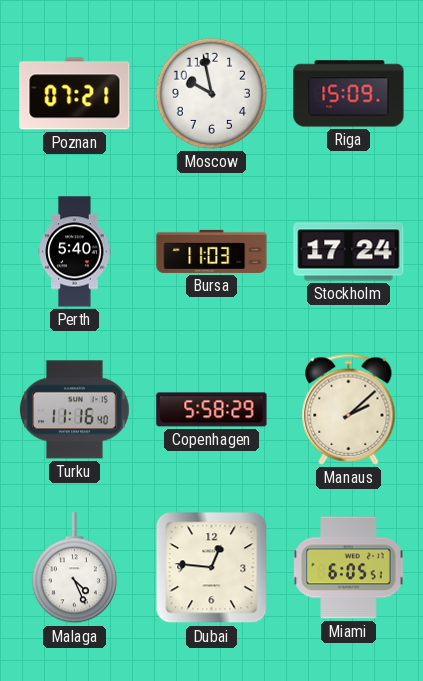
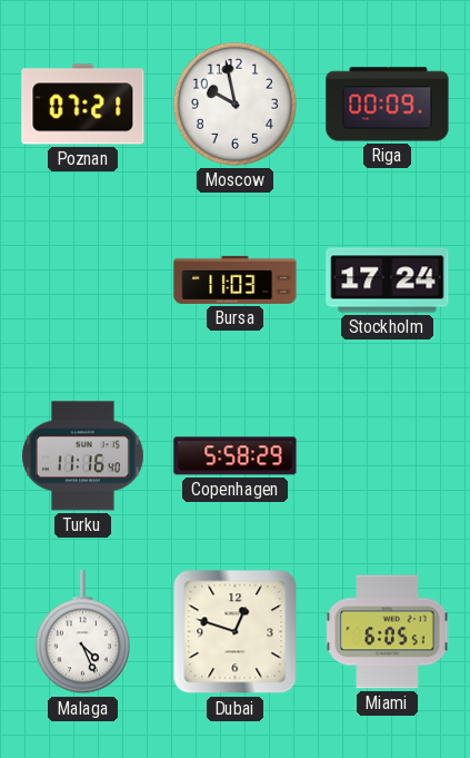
Riga: 15:09 -> 00:09
Perth: 5:40 -> none
Manaus: 2:08 -> none
Dubai: 12:46 -> 12:48
